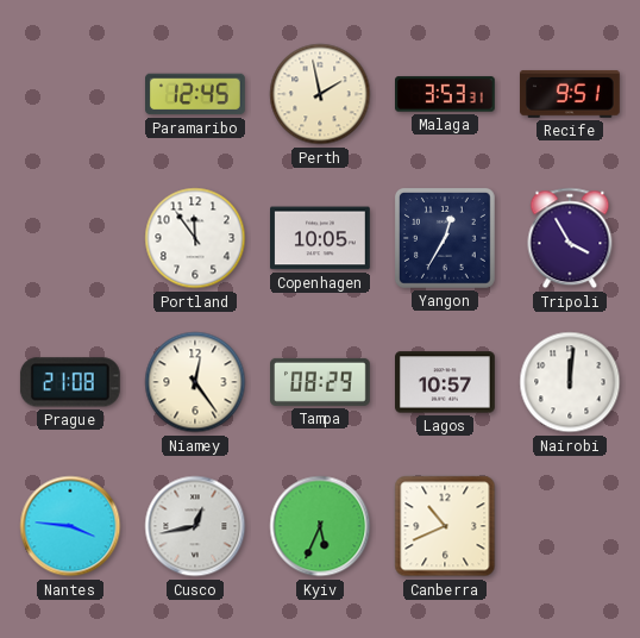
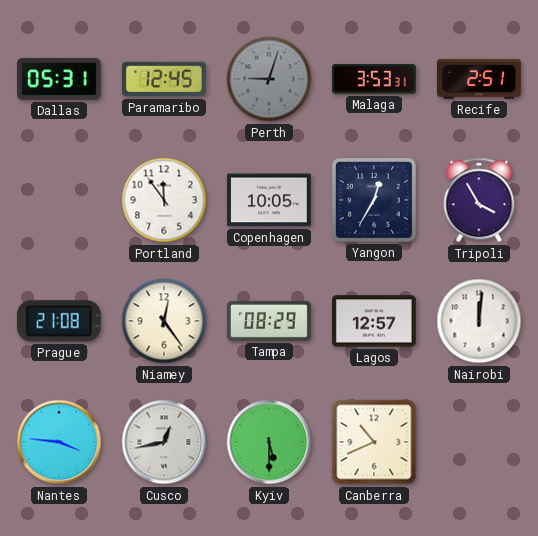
Dallas: none -> 05:31
Perth: 1:58 -> 9:03
Perth dial: cream -> grey
Recife: 9:51 -> 2:51
Lagos: 10:57 -> 12:57
Kyiv: 5:34 -> 5:30
